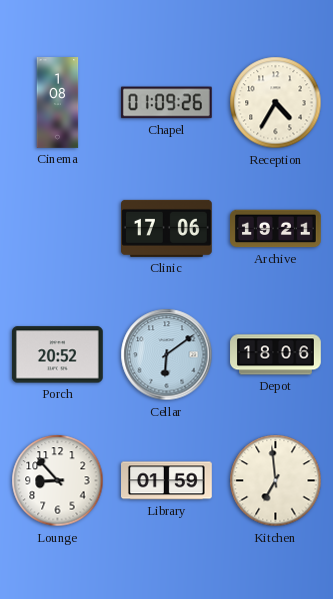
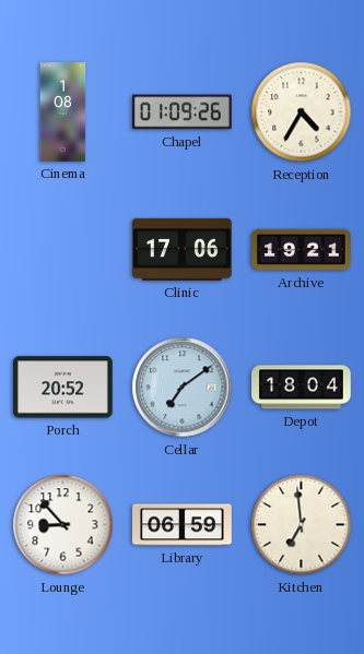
Cellar: 6:09 -> 7:09
Depot: 18:06 -> 18:04
Library: 01:59 -> 06:59
